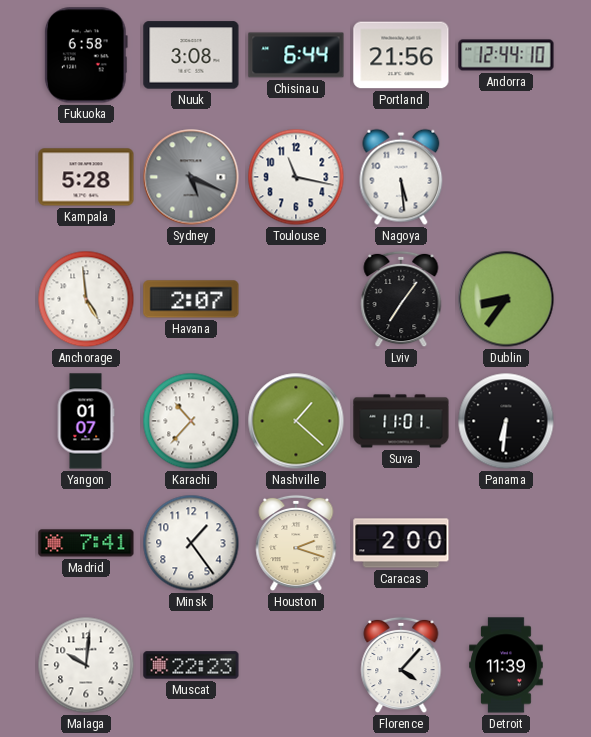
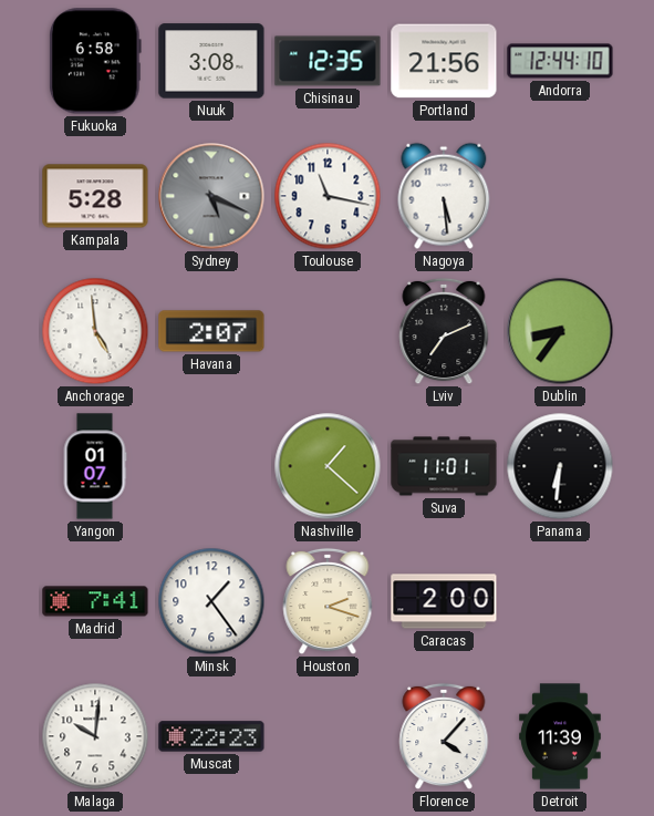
Chisinau: 6:44 -> 12:35
Lviv: 7:06 -> 7:11
Karachi: 10:37 -> none
